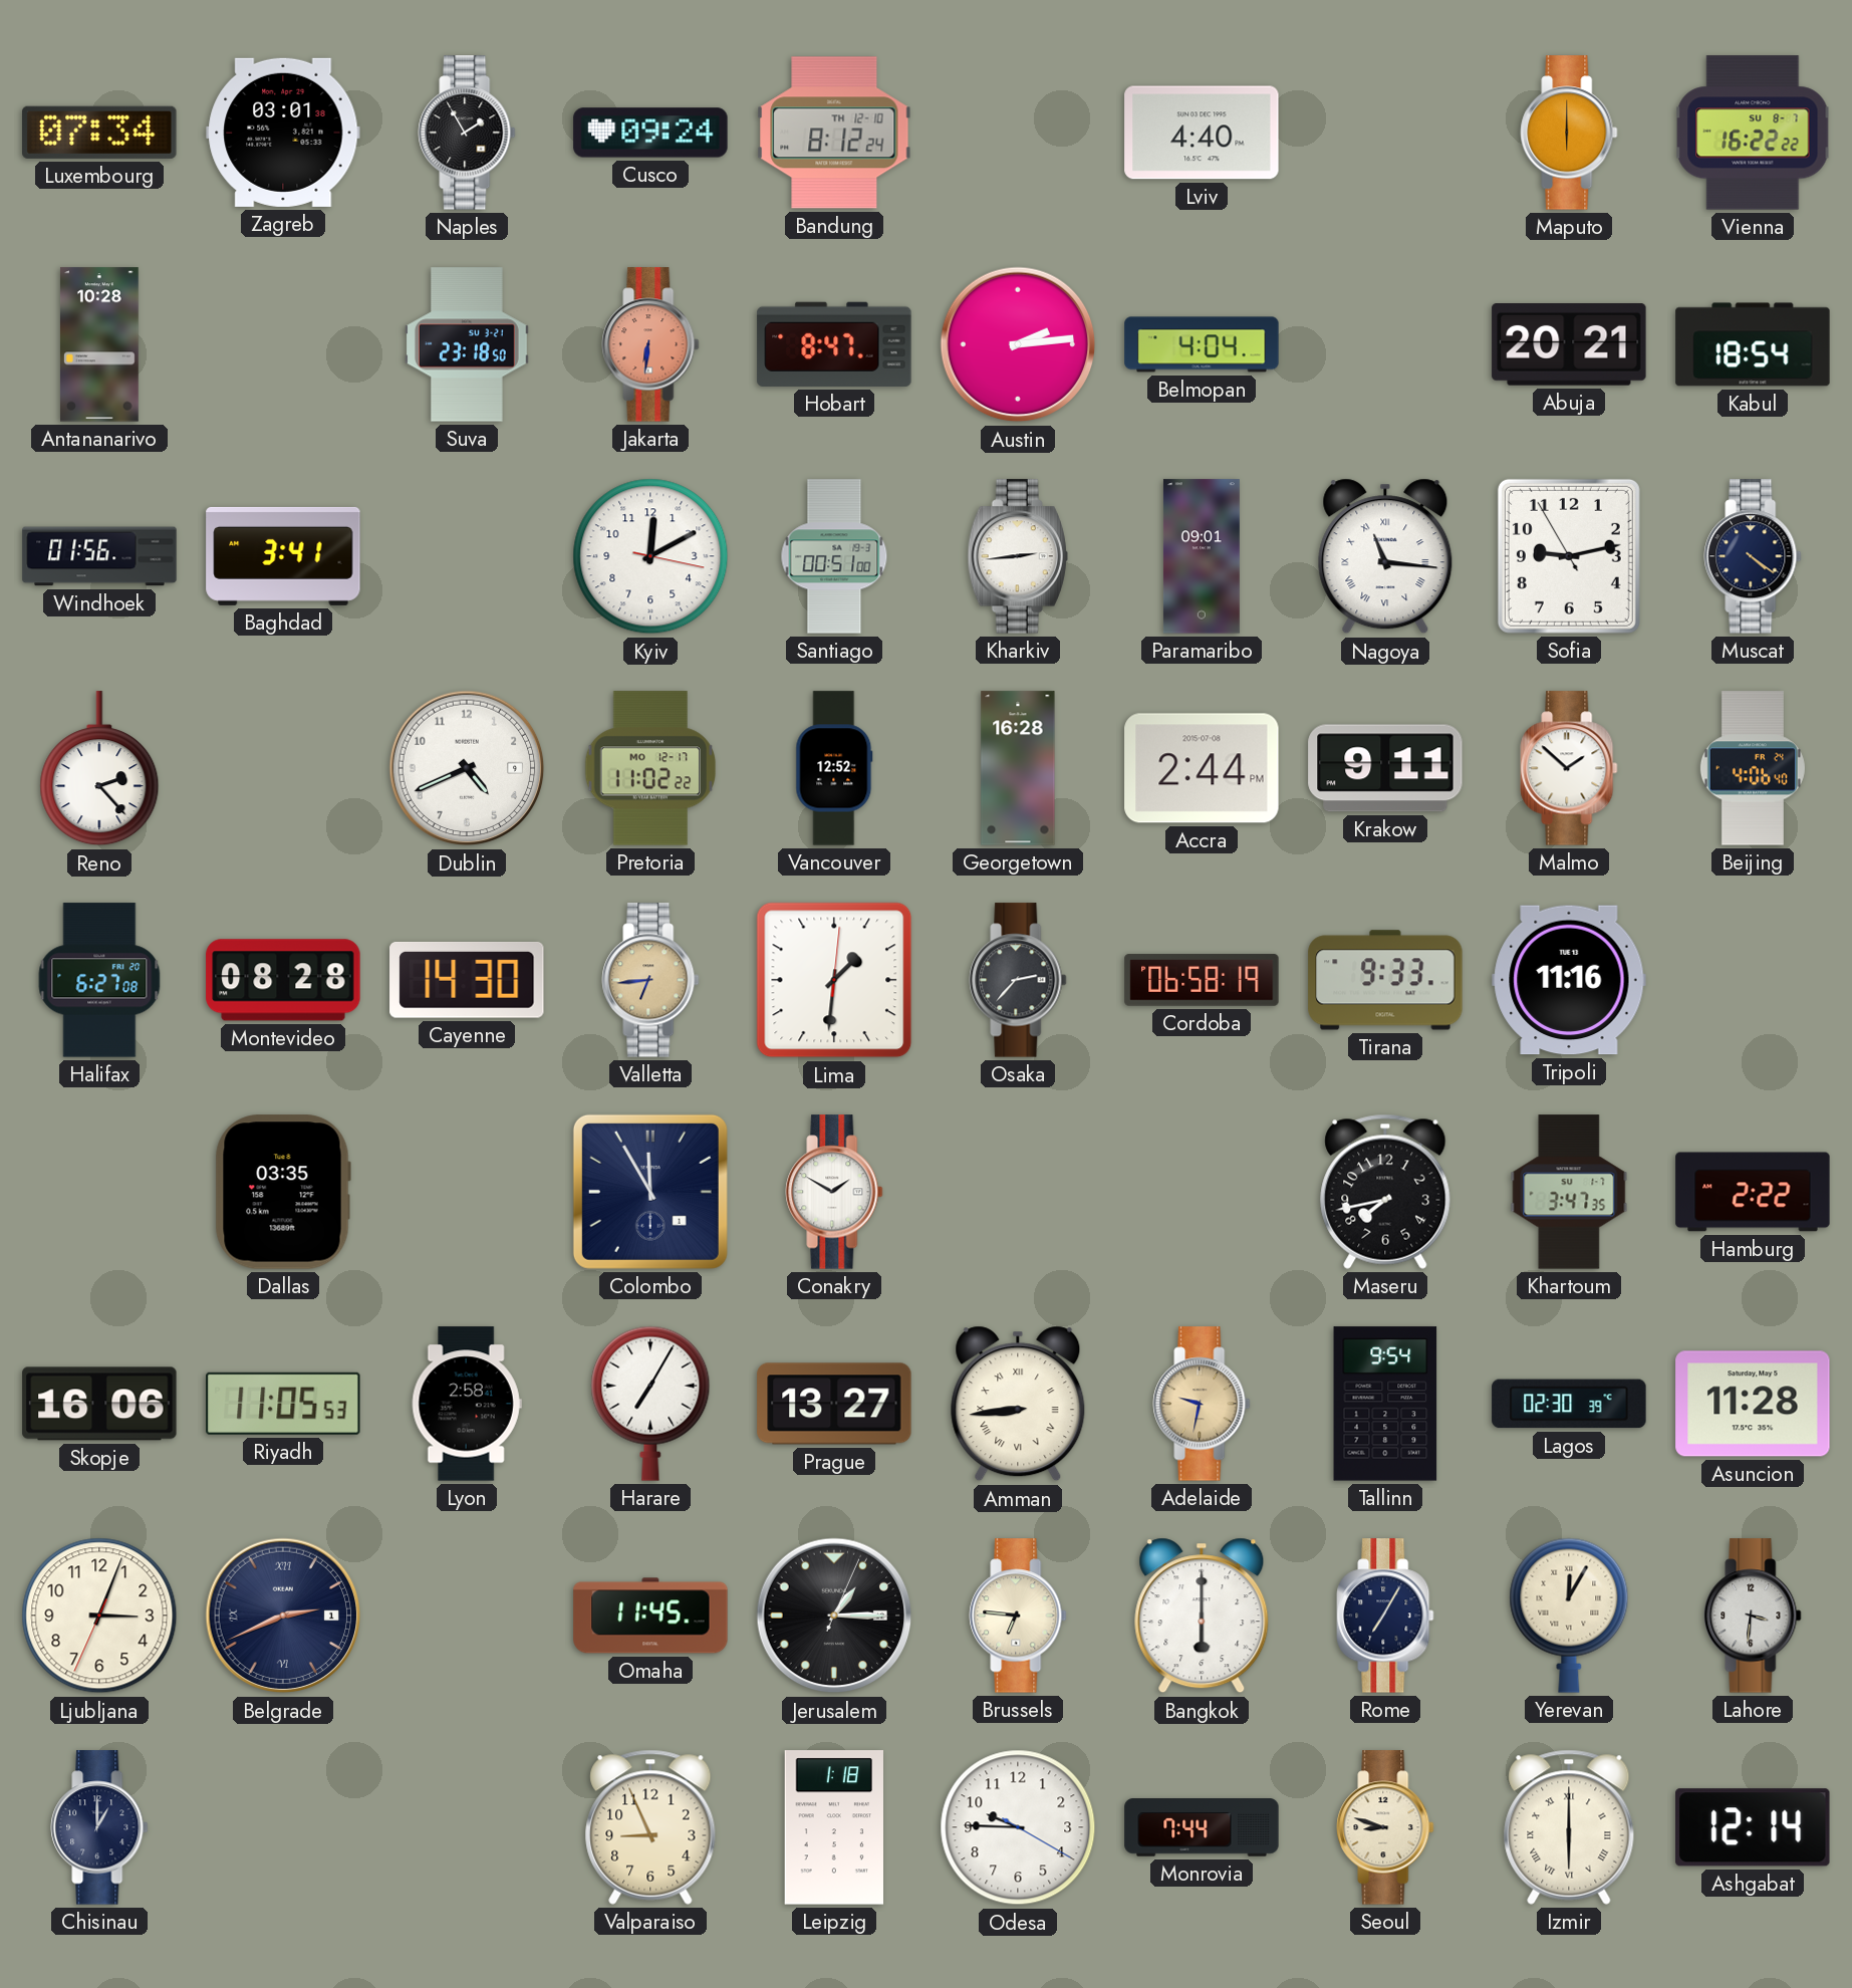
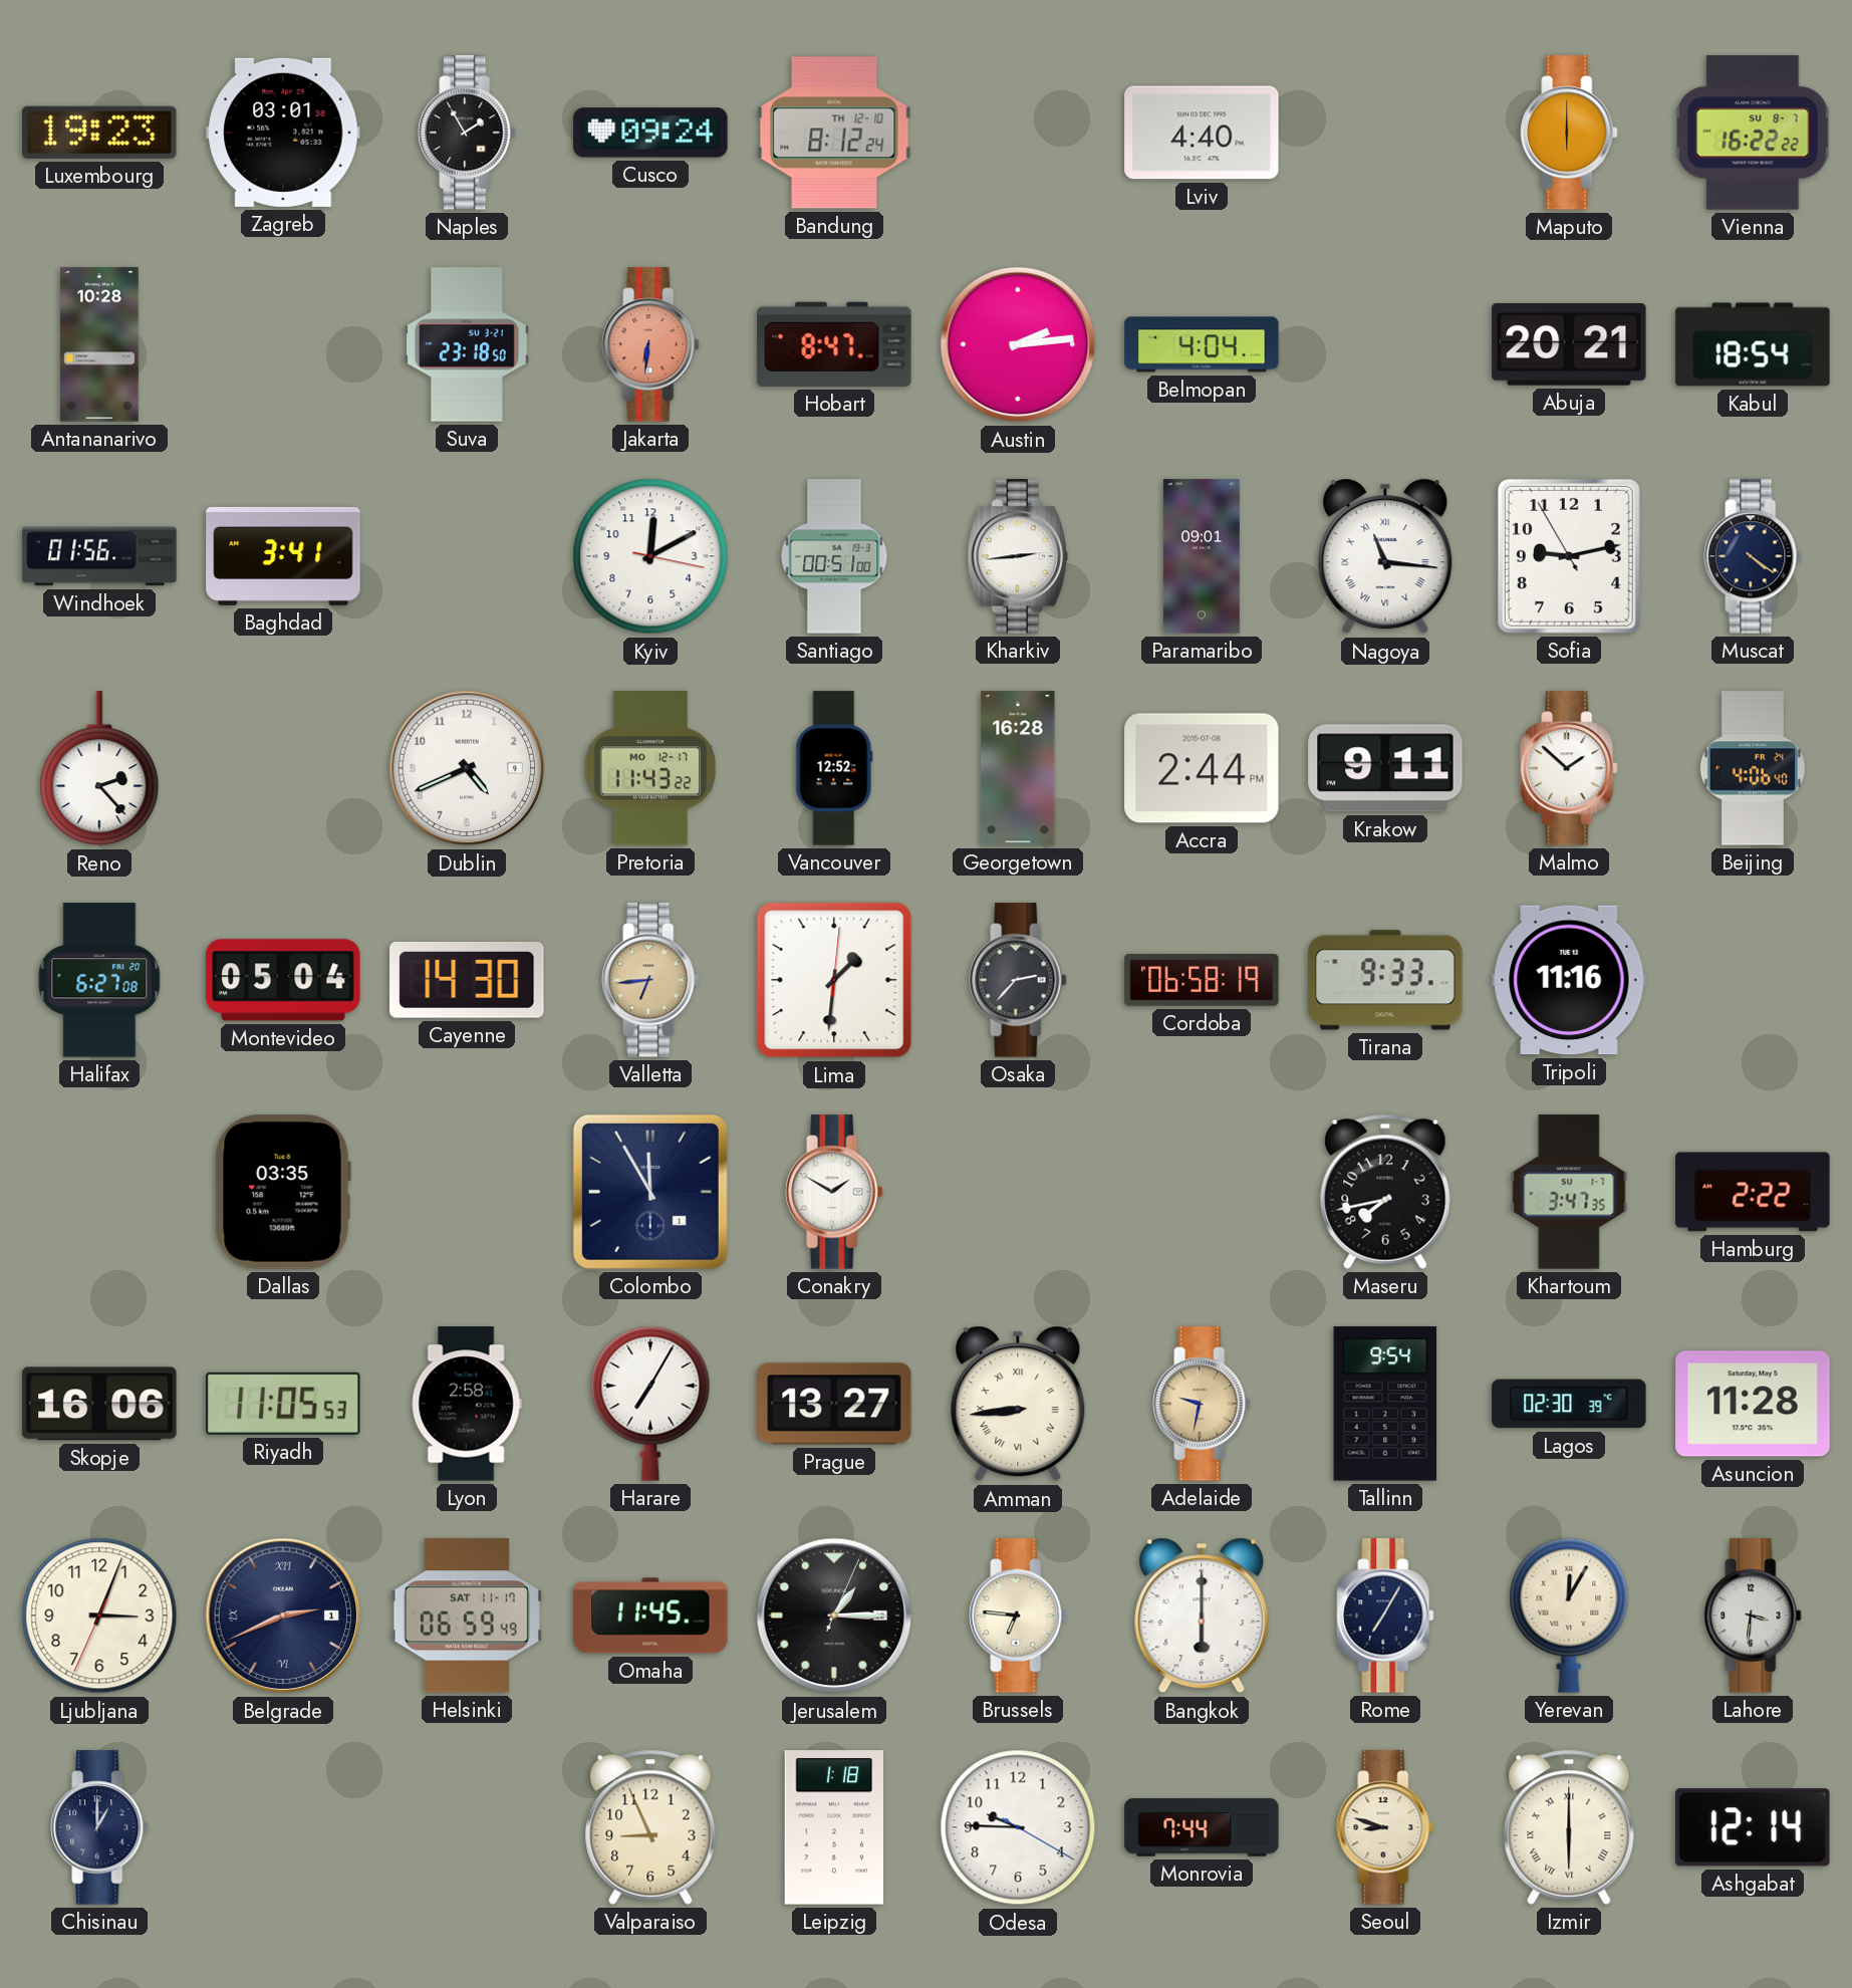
Luxembourg: 07:34 -> 19:23
Pretoria: 11:02 -> 11:43
Montevideo: 08:28 -> 05:04
Helsinki: none -> 06:59
